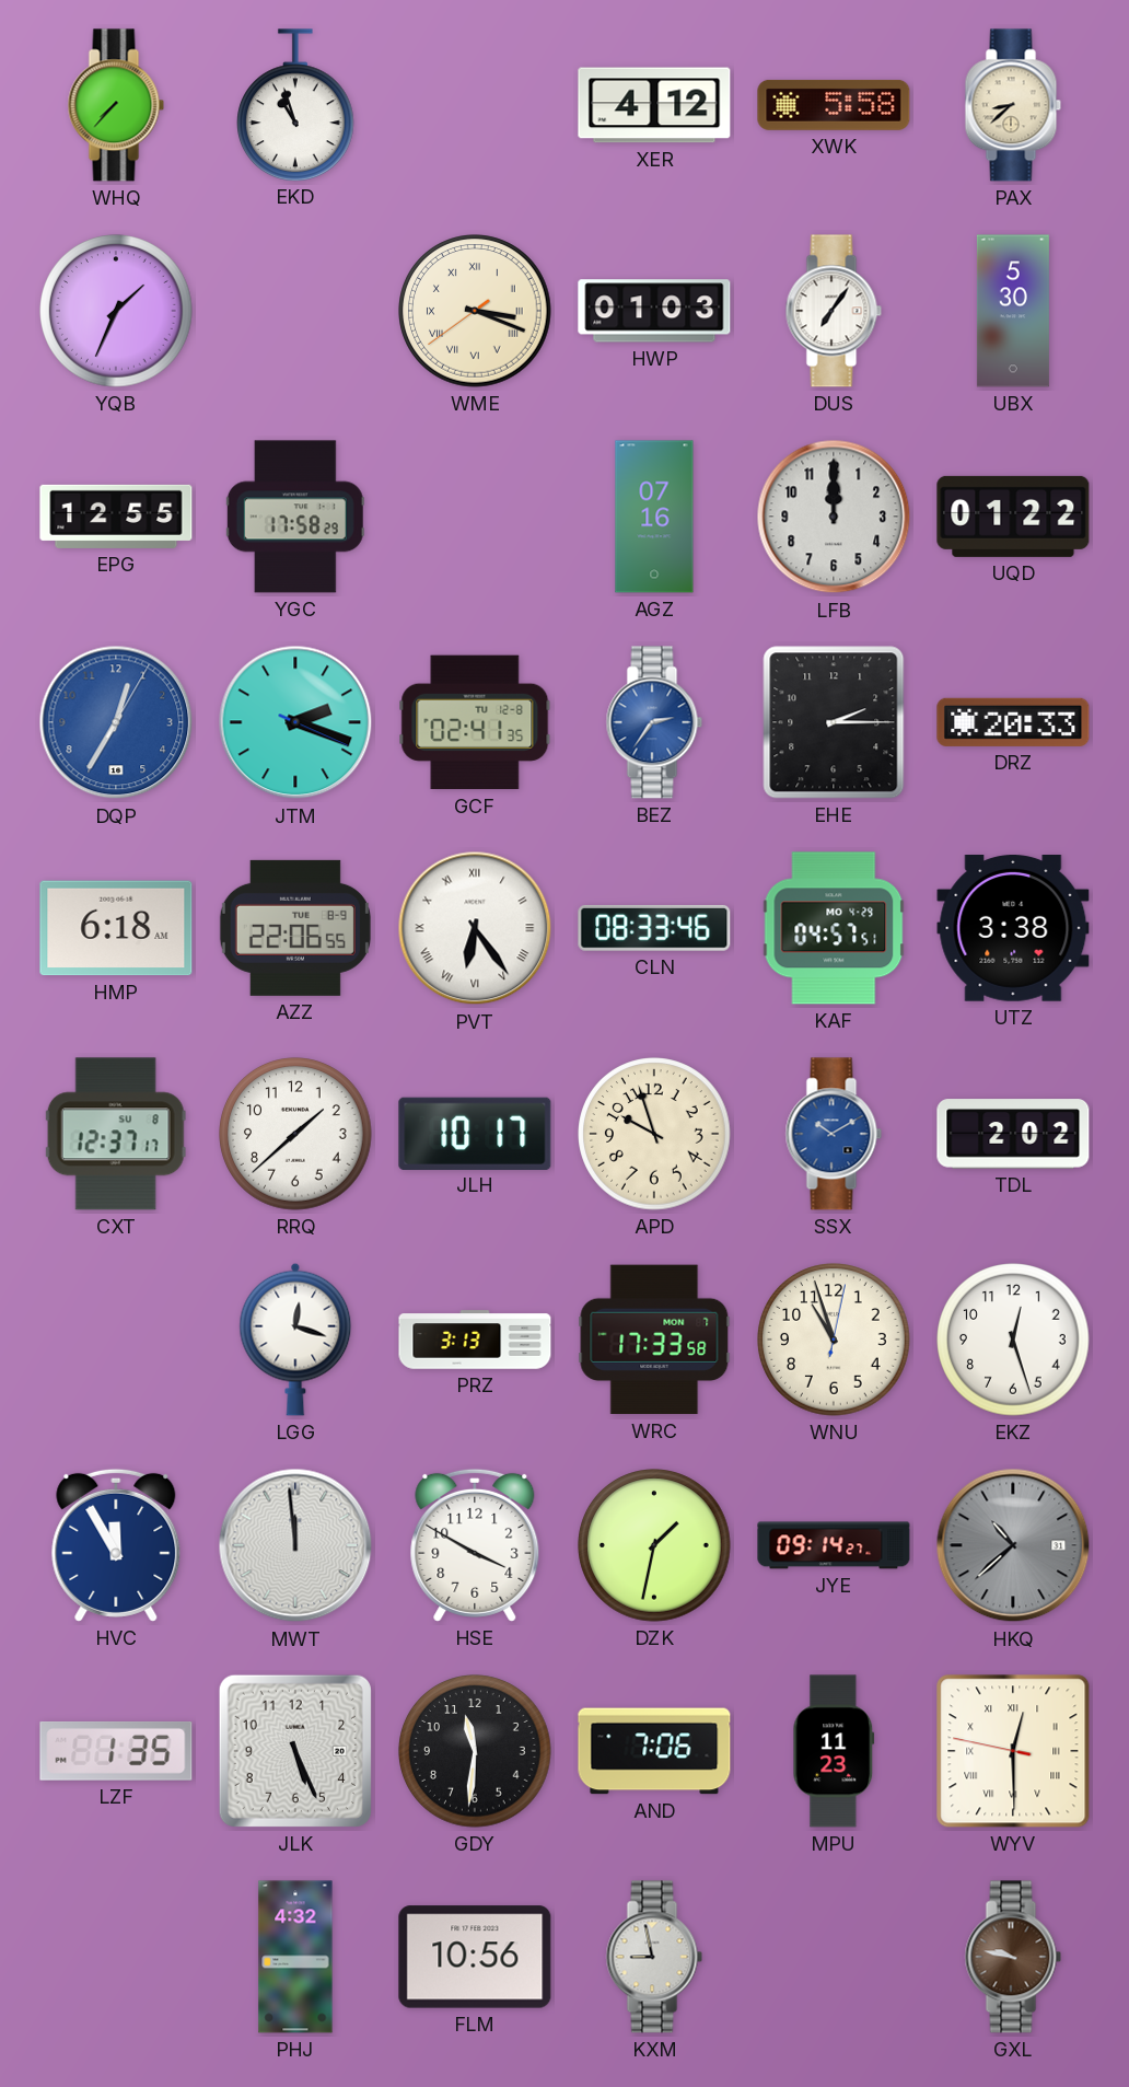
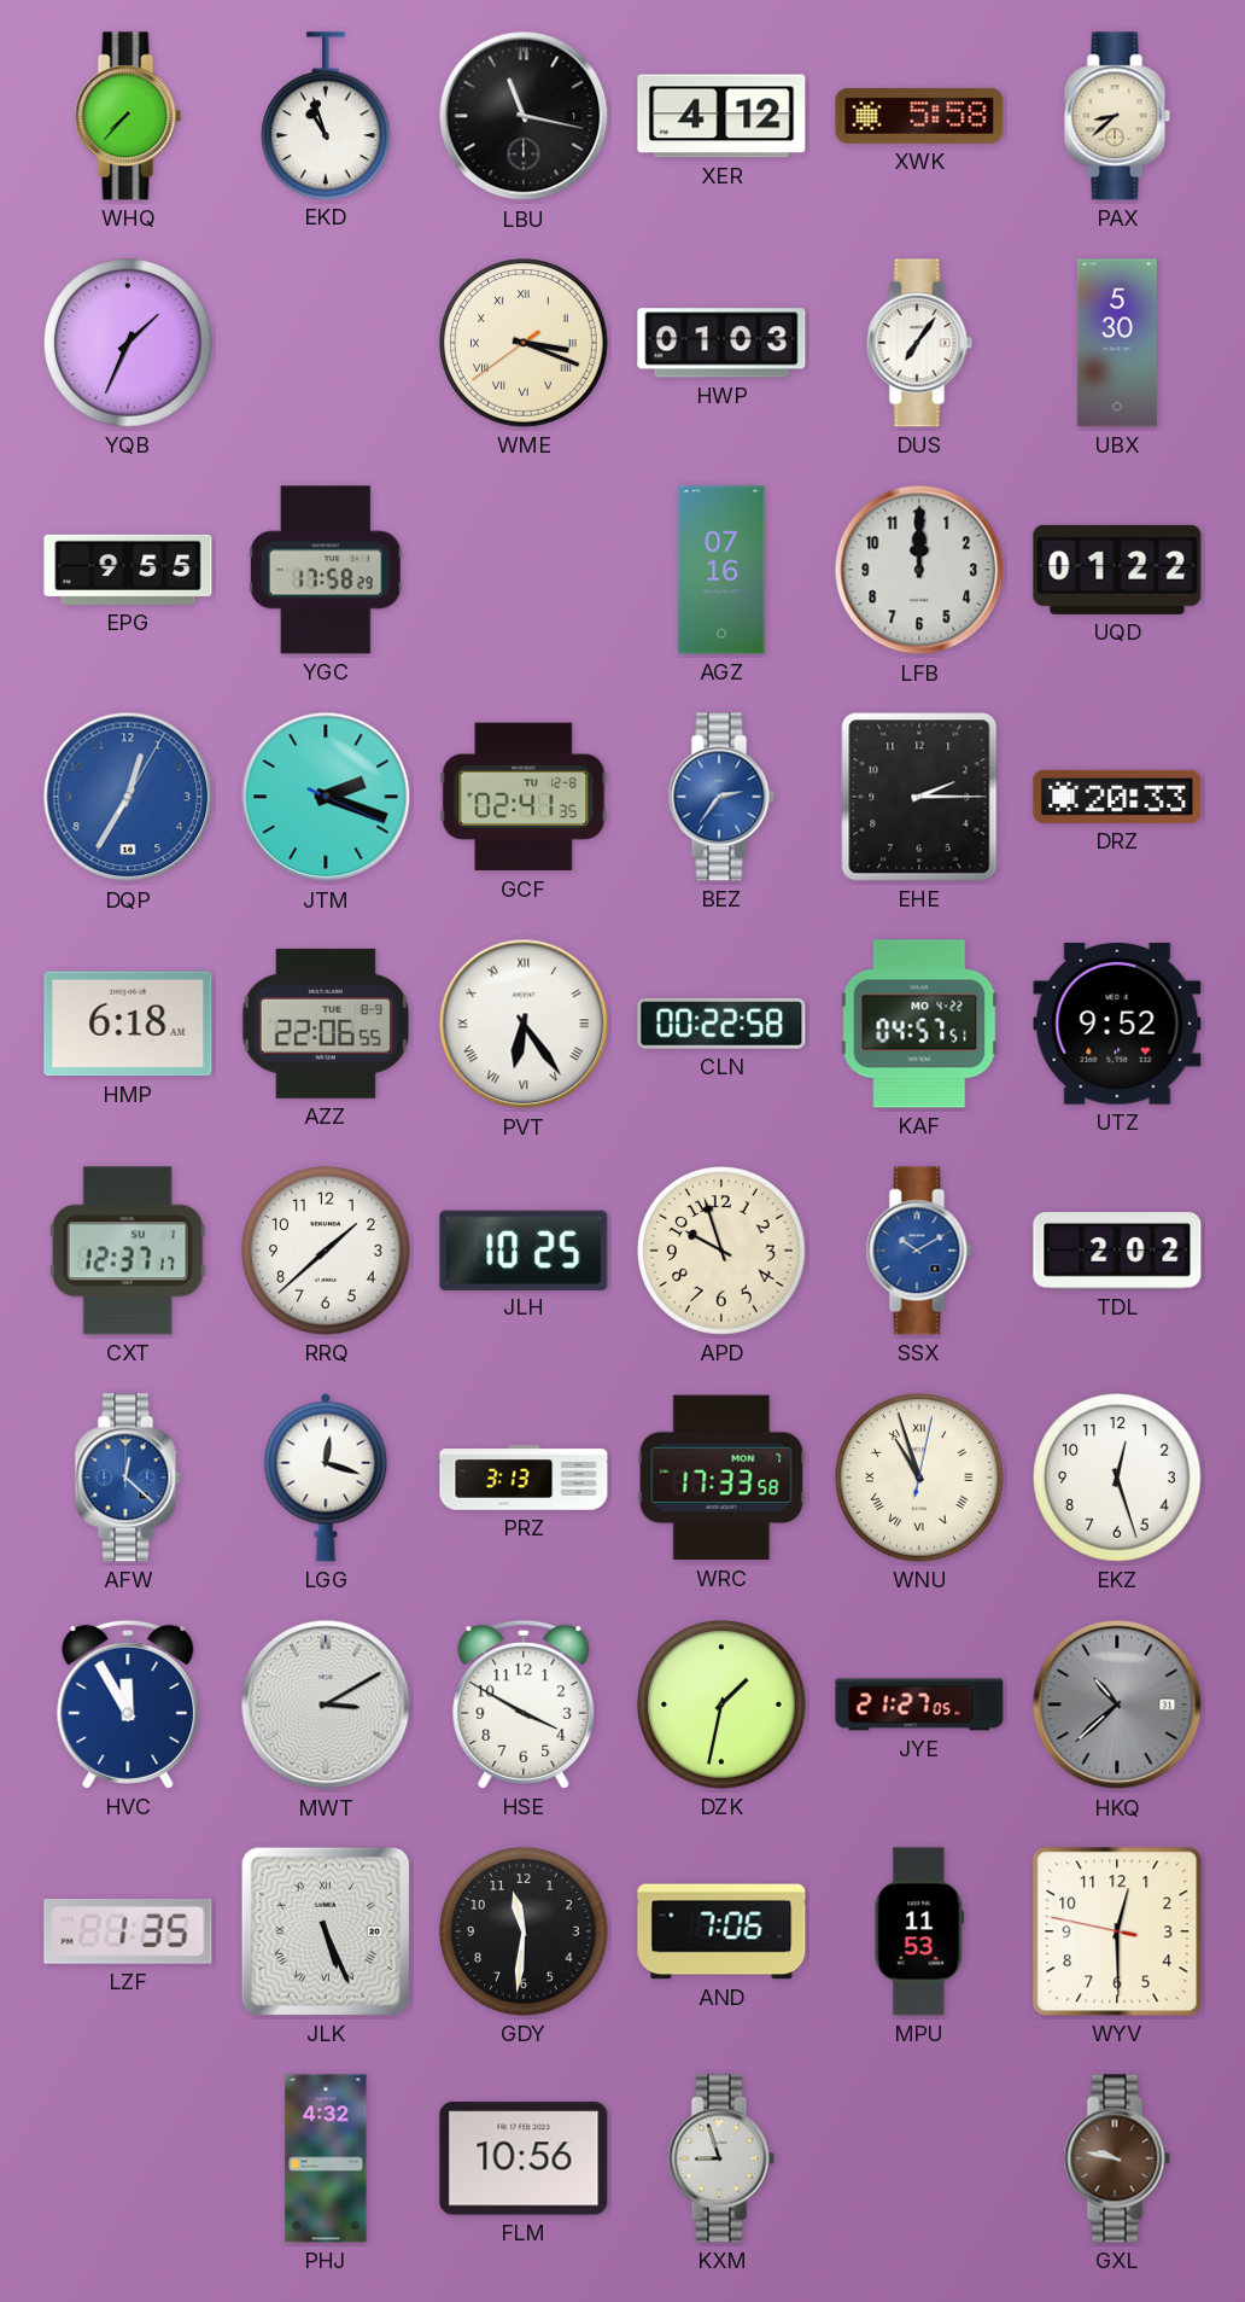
LBU: none -> 11:17
EPG: 12:55 -> 9:55
CLN: 08:33 -> 00:22
KAF date: MO 4-29 -> MO 4-22
UTZ: 3:38 -> 9:52
CXT date: SU 8 -> SU 1
JLH: 10:17 -> 10:25
AFW: none -> 12:22
WNU numerals: Arabic -> Roman
MWT: 11:59 -> 3:10
JYE: 09:14 -> 21:27
JLK numerals: Arabic -> Roman
MPU: 11:23 -> 11:53
WYV numerals: Roman -> Arabic
KXM: 8:58 -> 8:57
